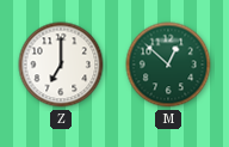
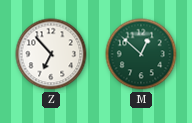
Z: 7:00 -> 6:53
